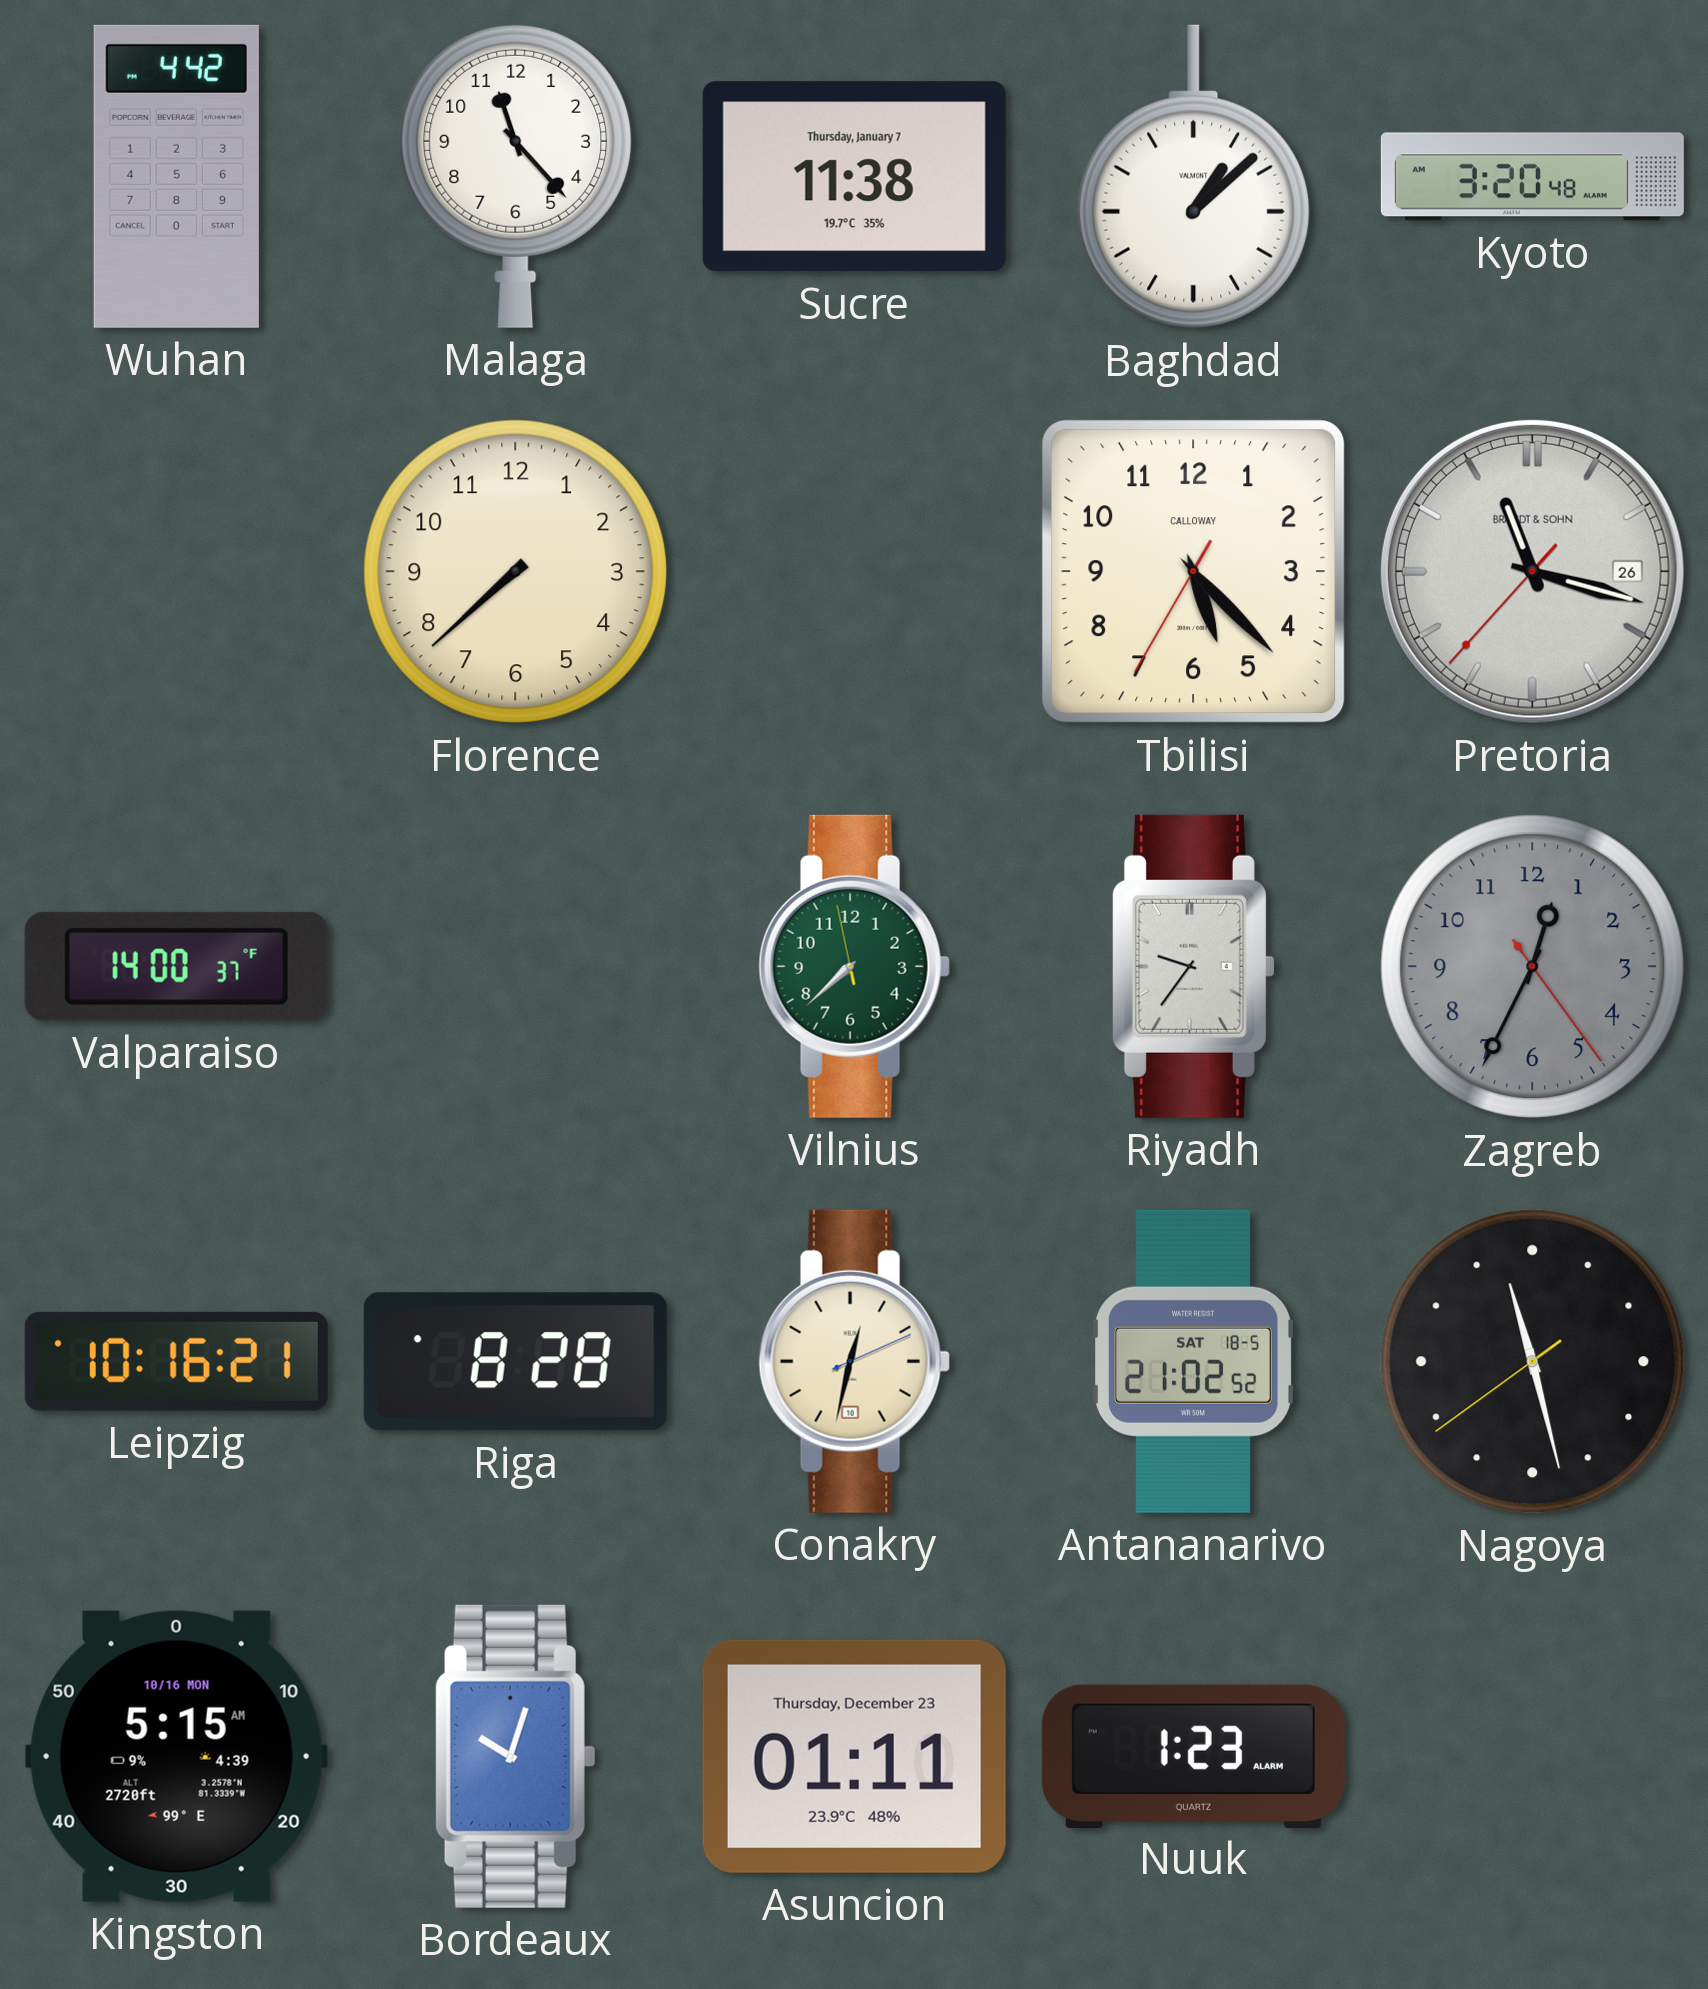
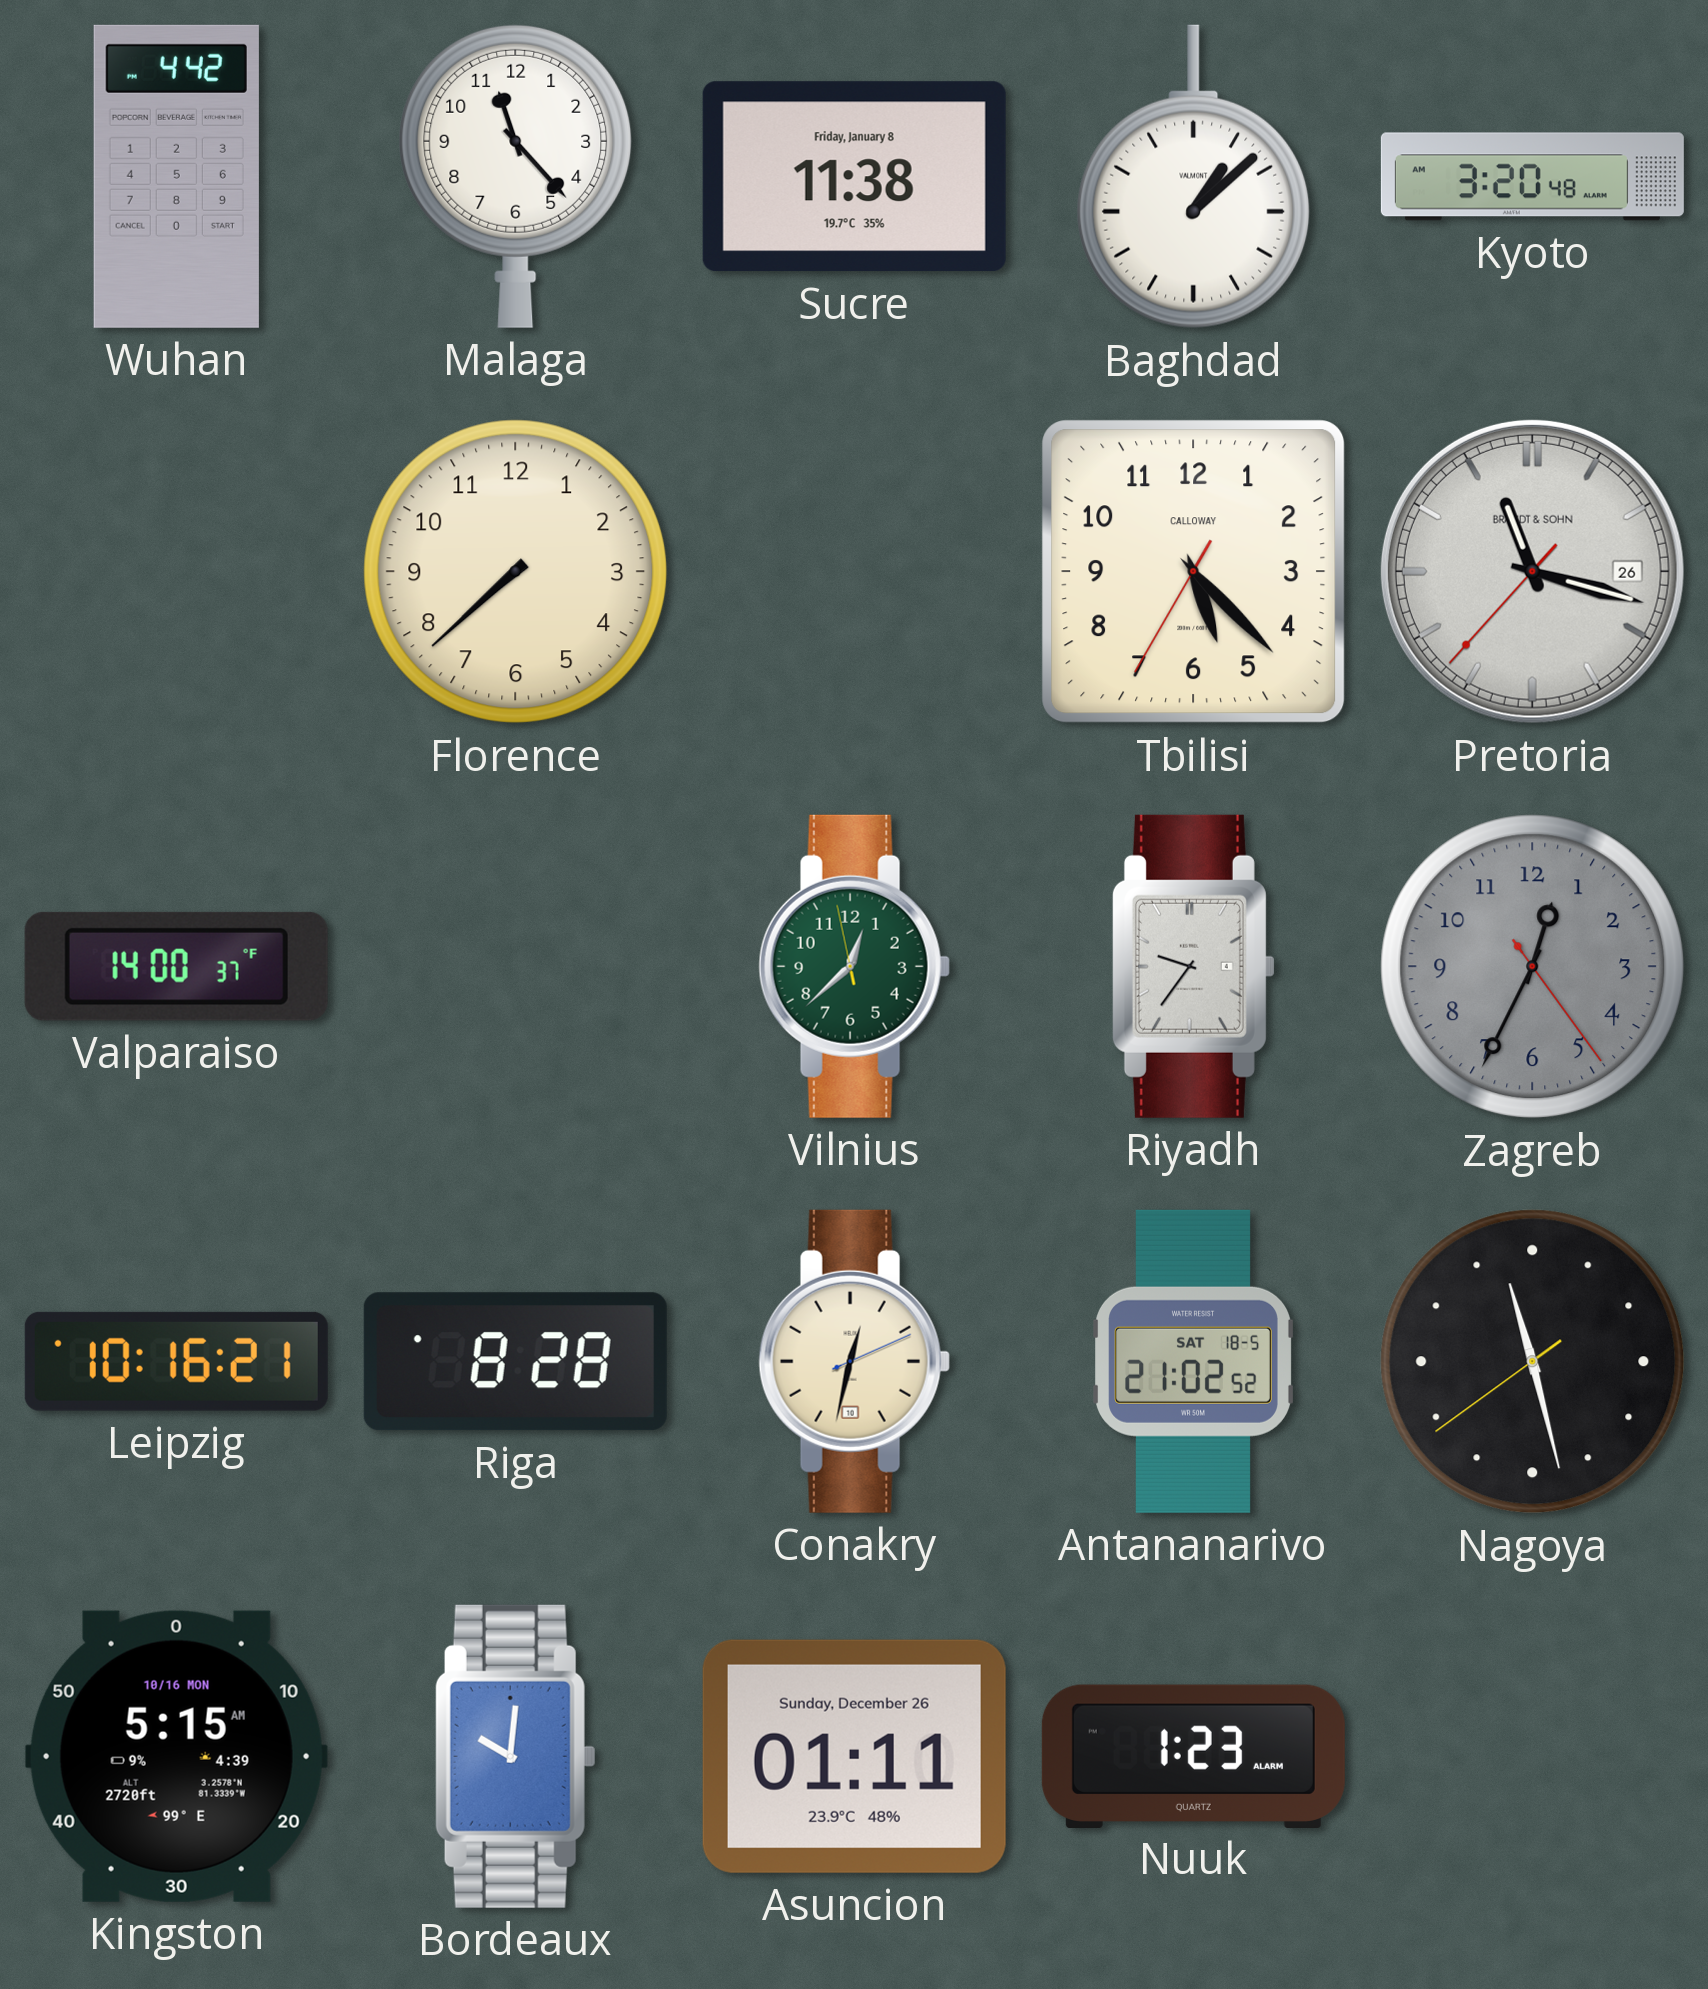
Sucre date: Thursday, January 7 -> Friday, January 8
Vilnius: 7:37 -> 12:37
Bordeaux: 10:03 -> 10:01
Asuncion date: Thursday, December 23 -> Sunday, December 26
